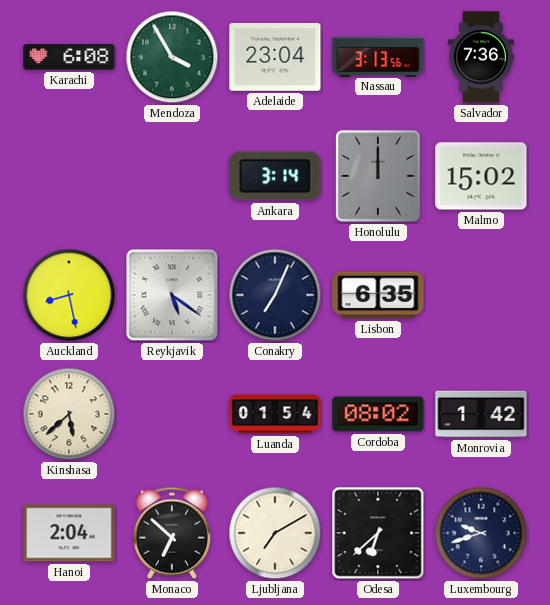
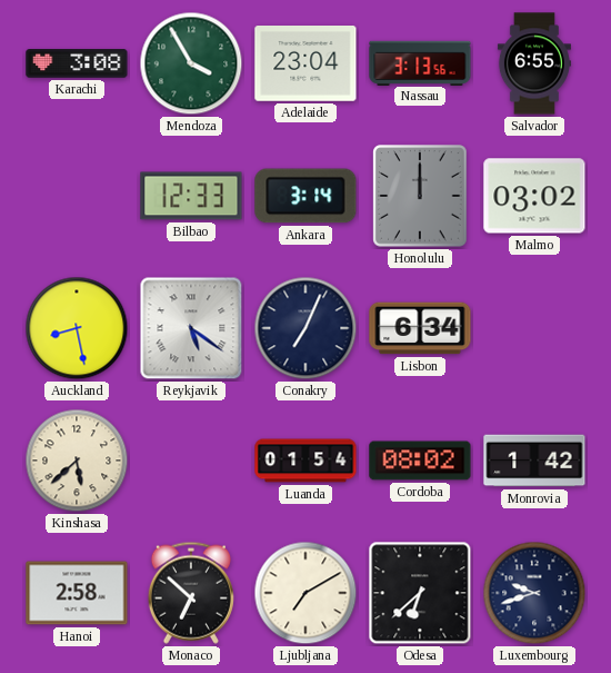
Karachi: 6:08 -> 3:08
Salvador: 7:36 -> 6:55
Bilbao: none -> 12:33
Malmo: 15:02 -> 03:02
Lisbon: 6:35 -> 6:34
Hanoi: 2:04 -> 2:58
